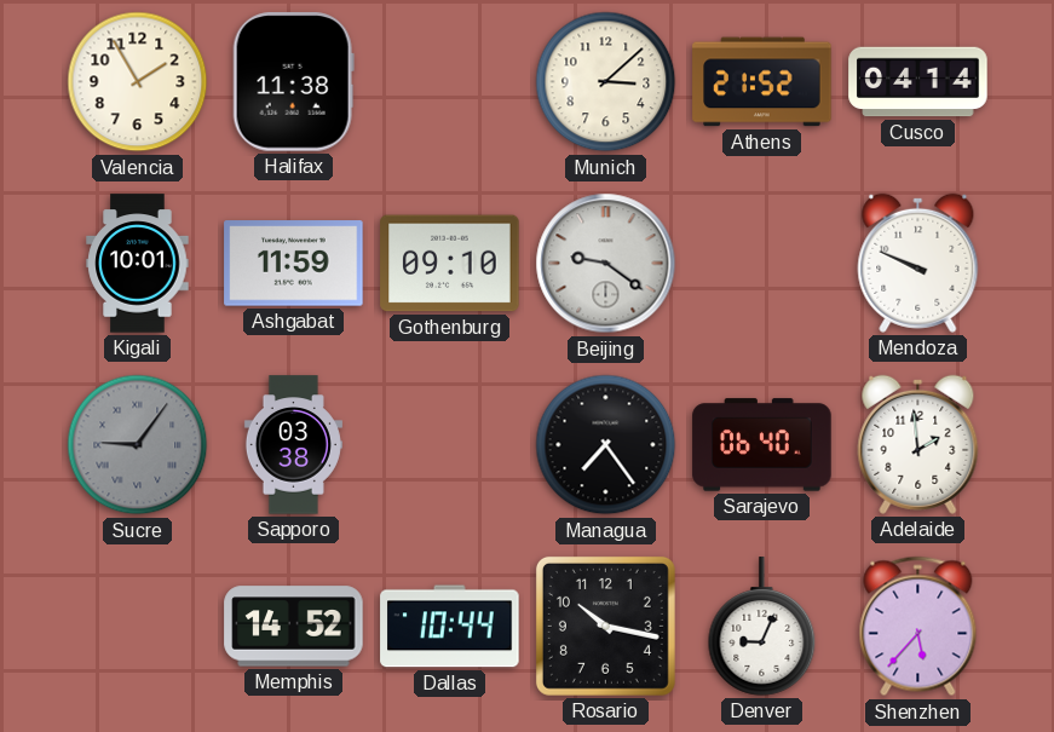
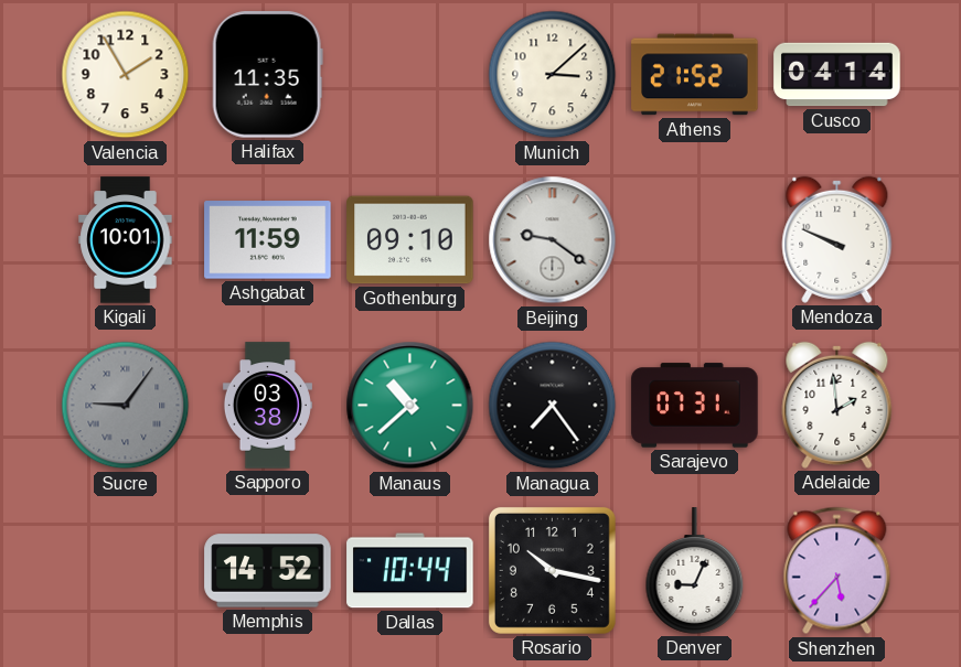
Halifax: 11:38 -> 11:35
Manaus: none -> 10:38
Sarajevo: 06:40 -> 07:31
